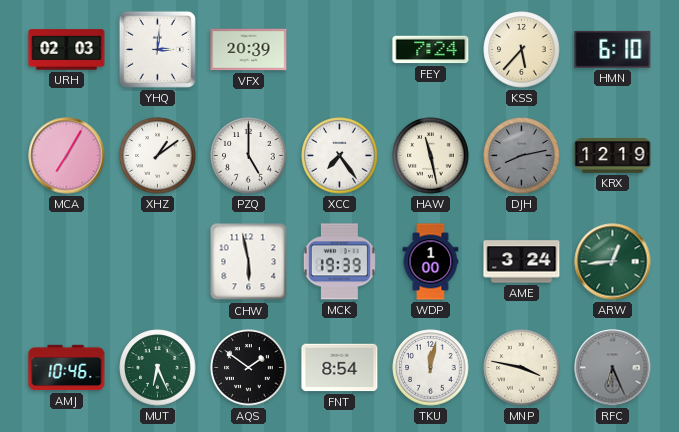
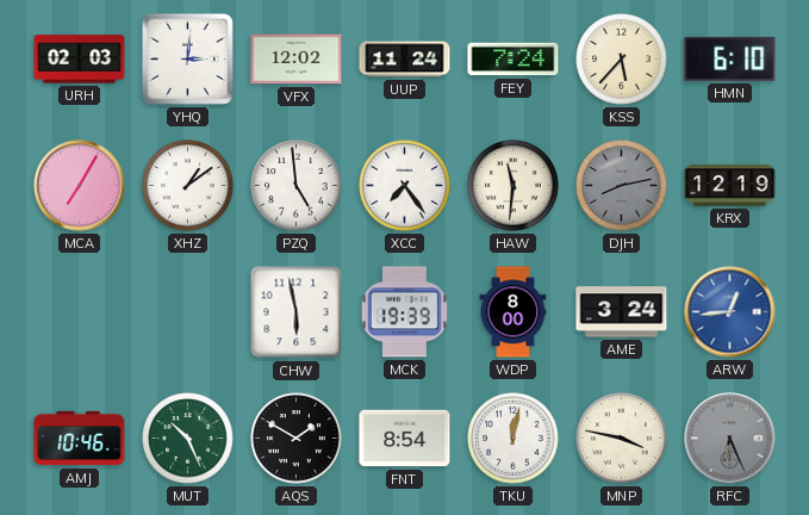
VFX: 20:39 -> 12:02
UUP: none -> 11:24
PZQ: 5:00 -> 4:59
HAW: 11:28 -> 11:31
WDP: 1:00 -> 8:00
ARW dial: green -> blue
MUT: 6:26 -> 10:26
AQS: 1:51 -> 1:50
